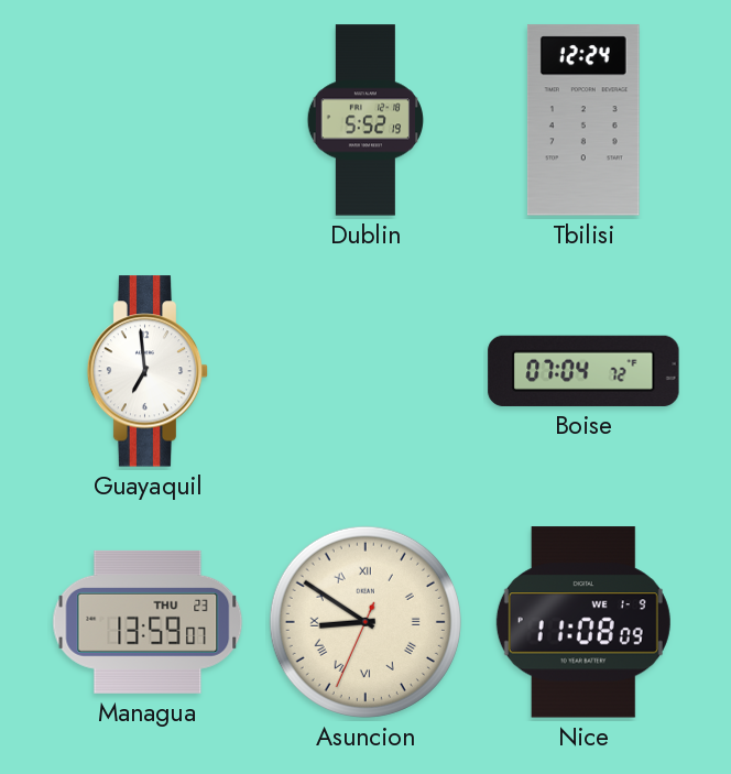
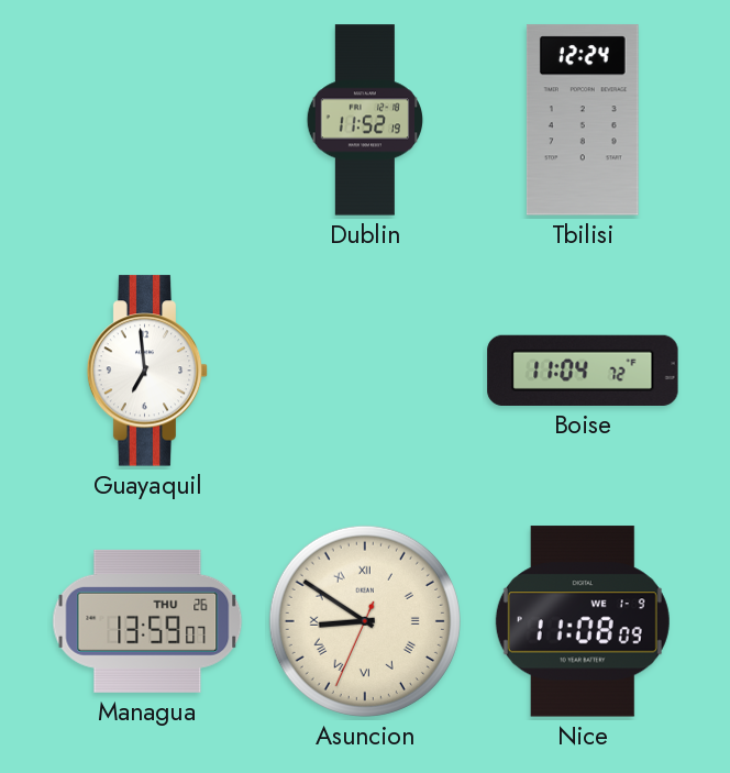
Dublin: 5:52 -> 11:52
Boise: 07:04 -> 11:04
Managua date: THU 23 -> THU 26
